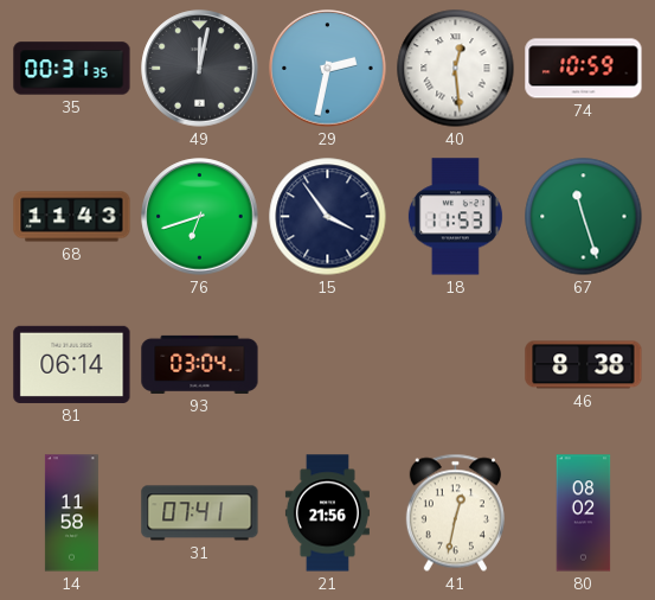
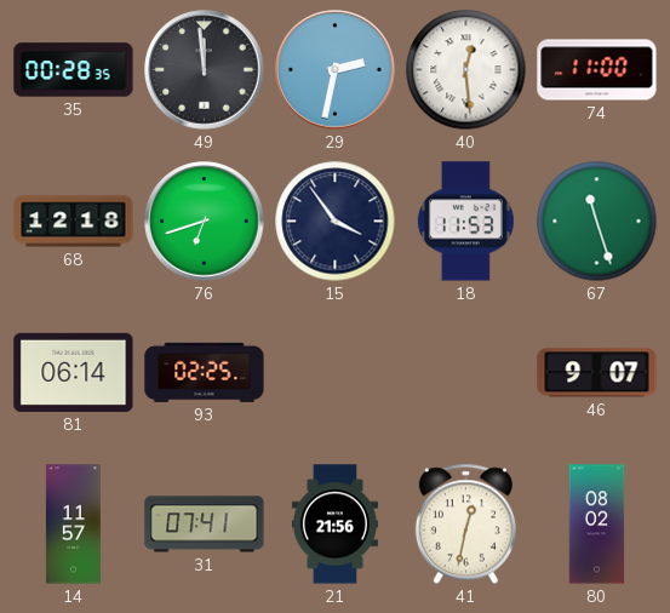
35: 00:31 -> 00:28
49: 12:02 -> 11:59
74: 10:59 -> 11:00
68: 11:43 -> 12:18
93: 03:04 -> 02:25
46: 8:38 -> 9:07
14: 11:58 -> 11:57
